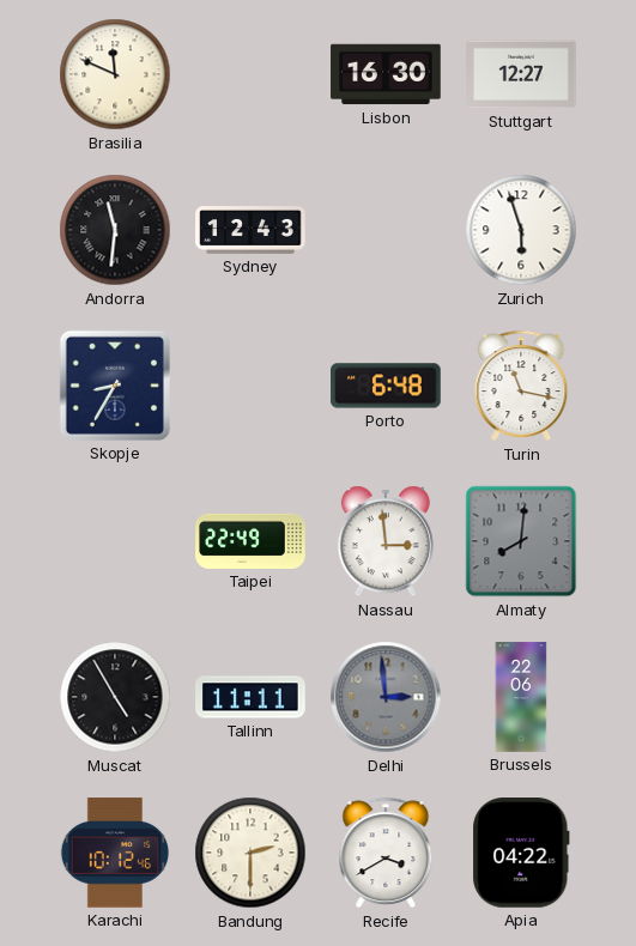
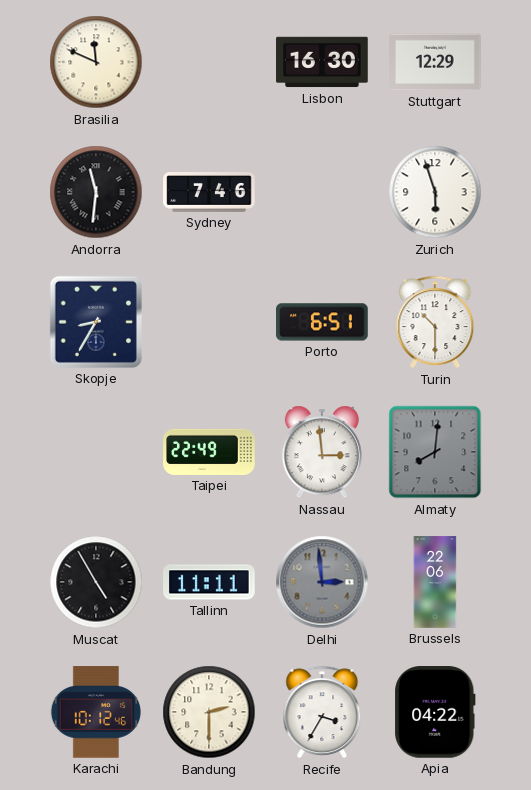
Stuttgart: 12:27 -> 12:29
Sydney: 12:43 -> 7:46
Porto: 6:48 -> 6:51
Turin: 11:17 -> 10:30
Recife: 3:40 -> 3:35
